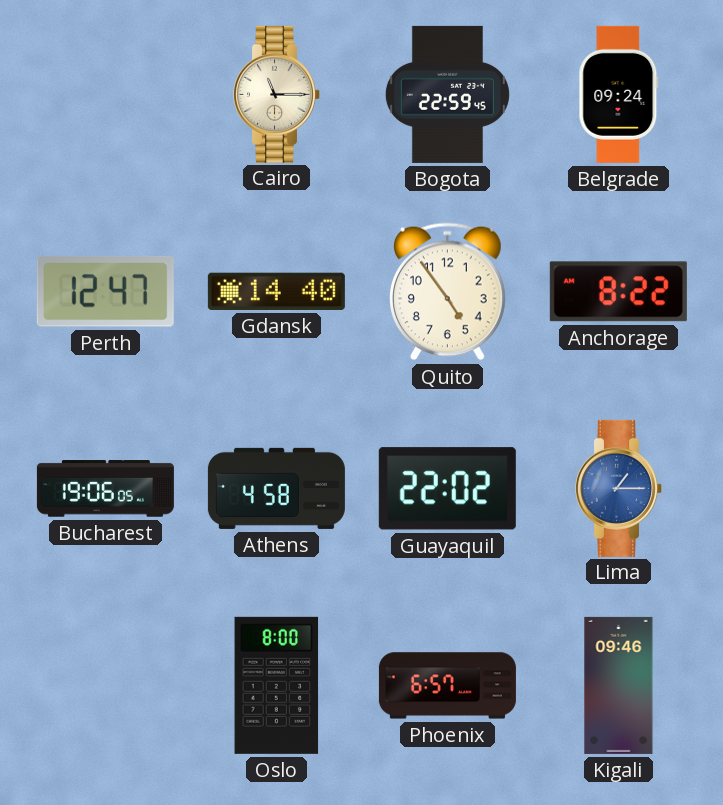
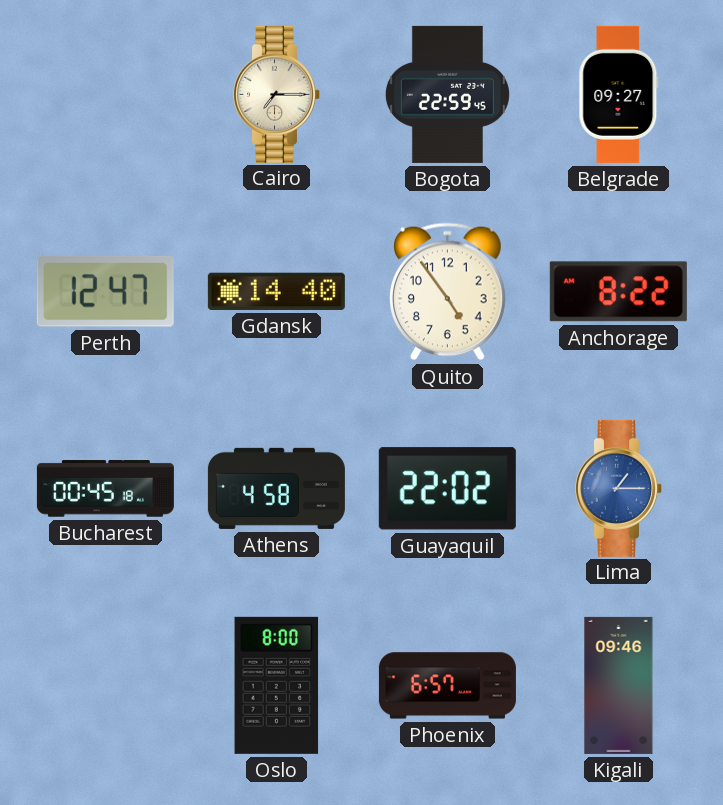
Cairo: 11:15 -> 7:15
Belgrade: 09:24 -> 09:27
Bucharest: 19:06 -> 00:45
